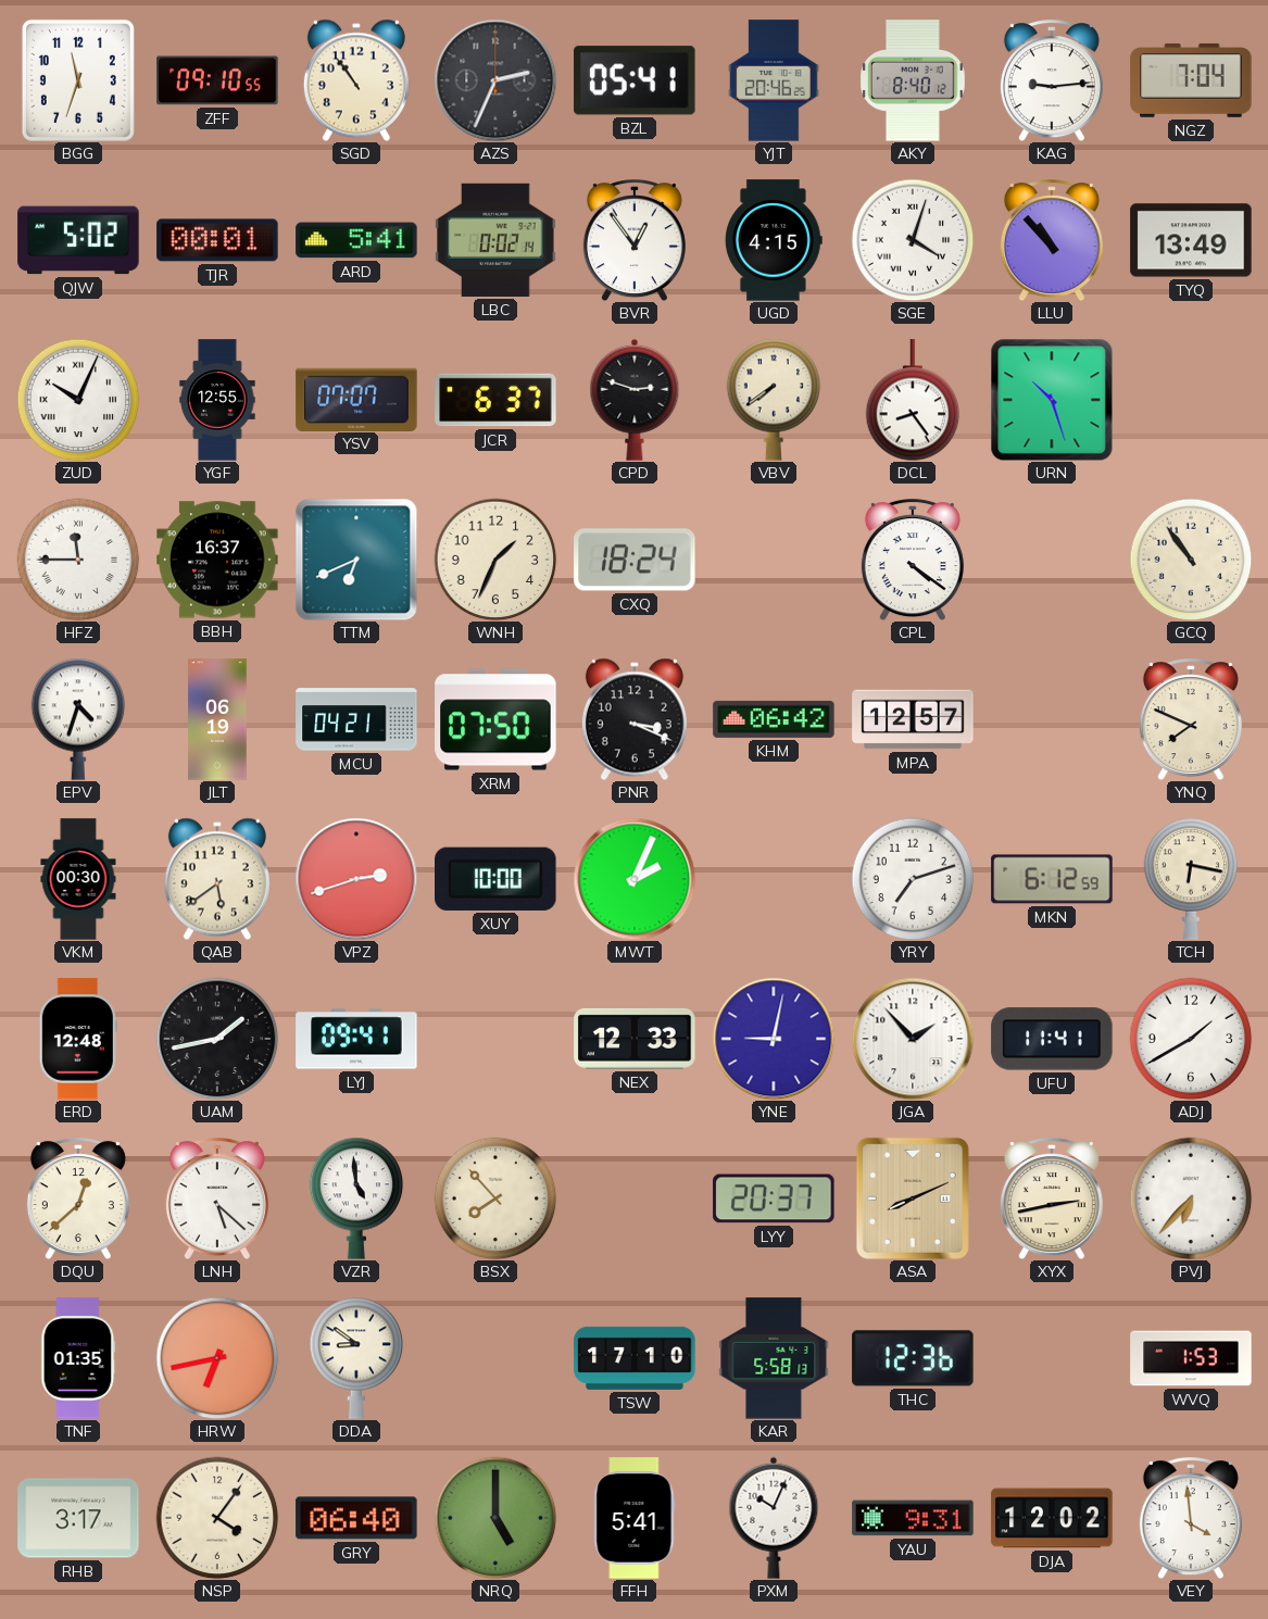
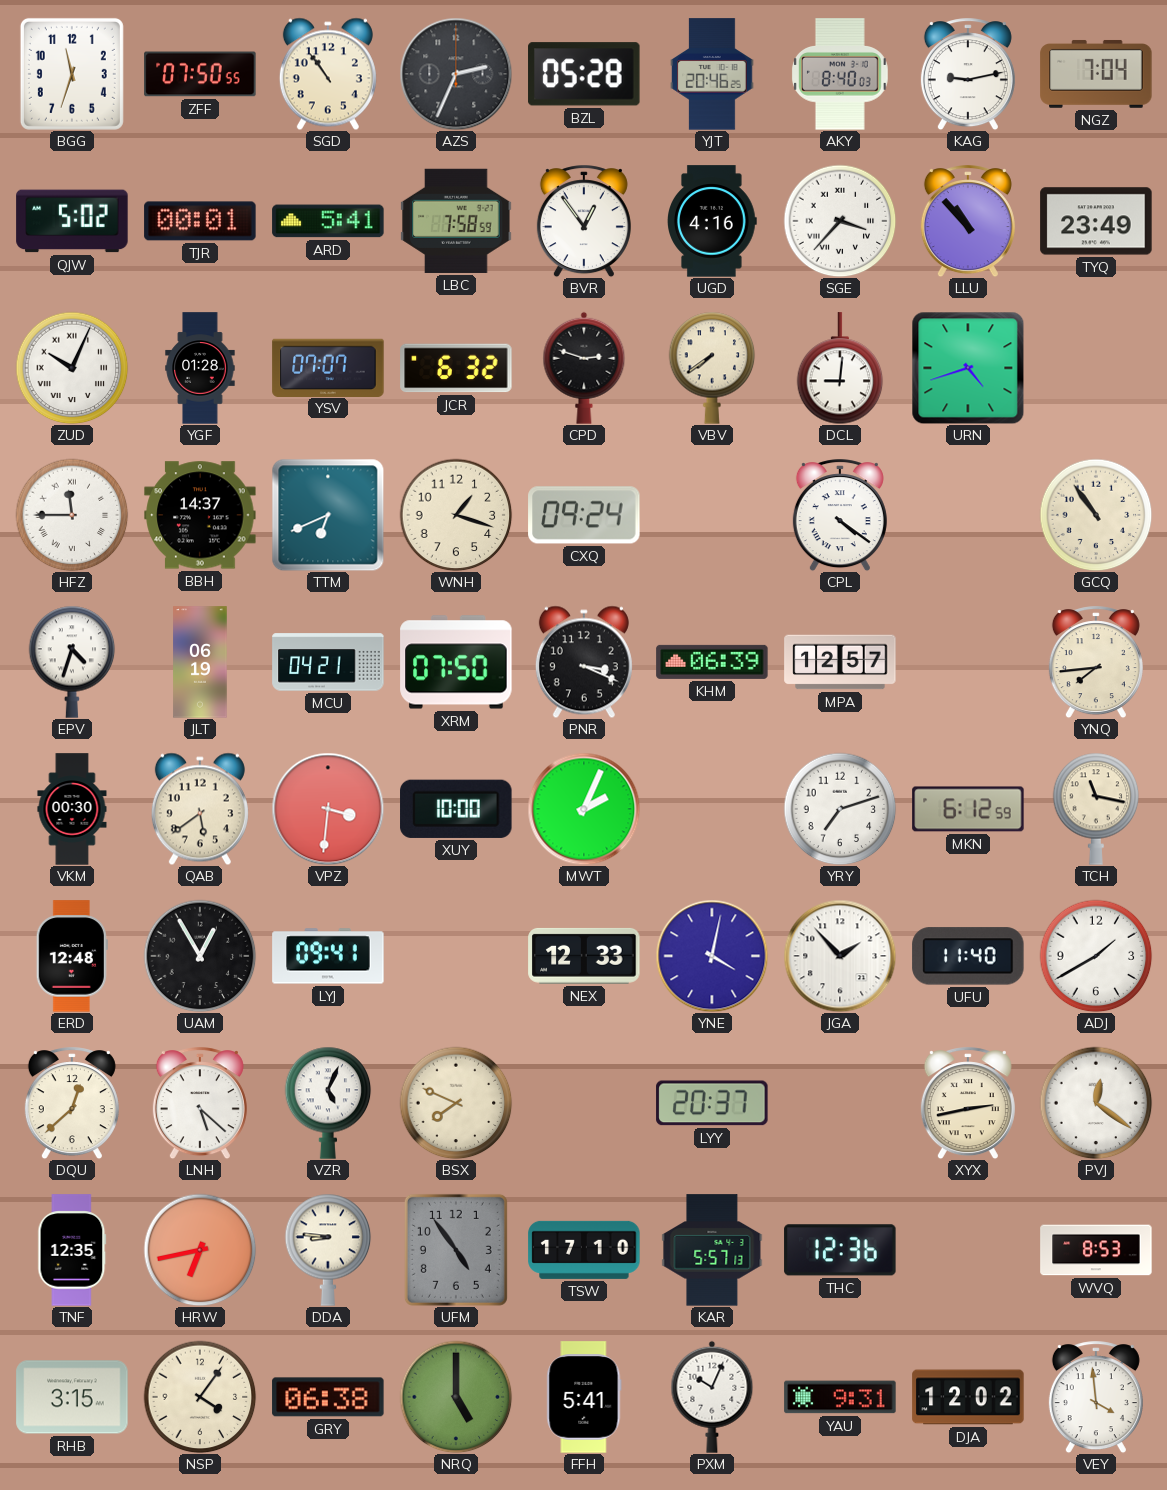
ZFF: 09:10 -> 07:50
BZL: 05:41 -> 05:28
AKY: 8:40:12 -> 8:40:03
KAG: 9:14 -> 9:13
LBC: 0:02 -> 7:58
UGD: 4:15 -> 4:16
SGE: 4:03 -> 3:37
TYQ: 13:49 -> 23:49
YGF: 12:55 -> 01:28
JCR: 6:37 -> 6:32
DCL: 8:24 -> 9:01
URN: 10:27 -> 4:42
BBH: 16:37 -> 14:37
WNH: 1:34 -> 1:18
CXQ: 18:24 -> 09:24
KHM: 06:42 -> 06:39
YNQ: 7:49 -> 7:44
VPZ: 2:42 -> 3:31
TCH: 6:17 -> 11:17
UAM: 1:43 -> 12:55
YNE: 9:02 -> 4:02
UFU: 11:41 -> 11:40
VZR: 4:59 -> 5:04
BSX: 7:53 -> 7:49
ASA: 8:11 -> none
PVJ: 6:37 -> 12:21
TNF: 01:35 -> 12:35
DDA: 8:51 -> 8:46
UFM: none -> 4:54
KAR: 5:58 -> 5:57
WVQ: 1:53 -> 8:53
RHB: 3:17 -> 3:15
GRY: 06:40 -> 06:38
